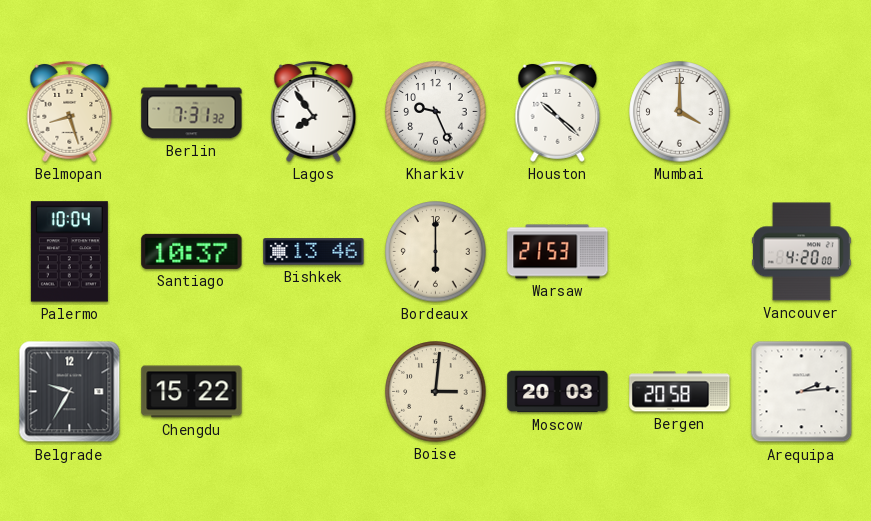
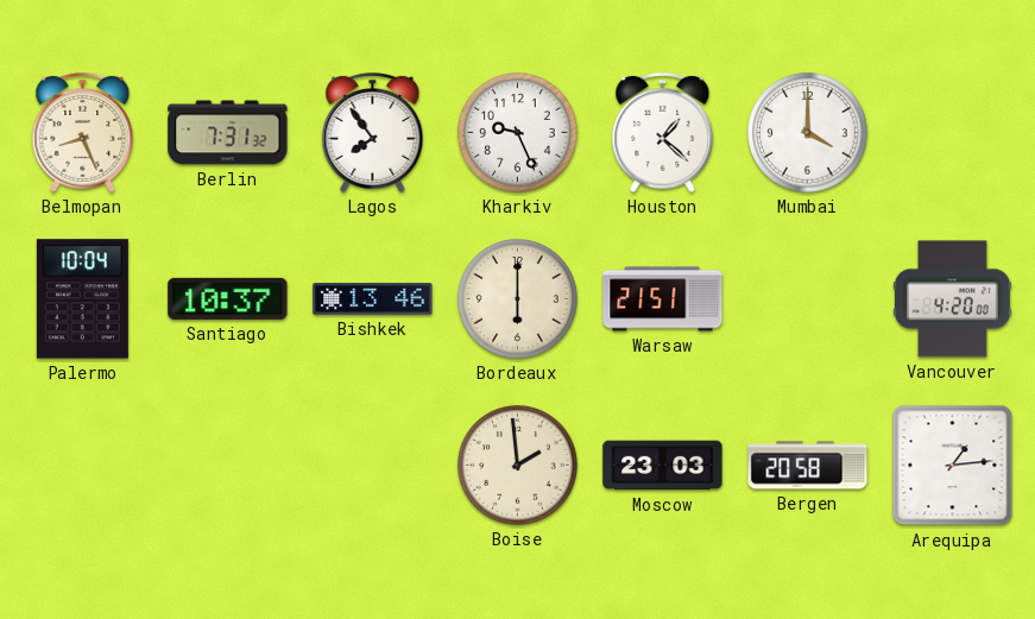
Belmopan: 8:27 -> 8:26
Houston: 10:22 -> 1:22
Warsaw: 21:53 -> 21:51
Belgrade: 9:35 -> none
Chengdu: 15:22 -> none
Boise: 3:01 -> 1:59
Moscow: 20:03 -> 23:03
Arequipa: 2:14 -> 1:14
